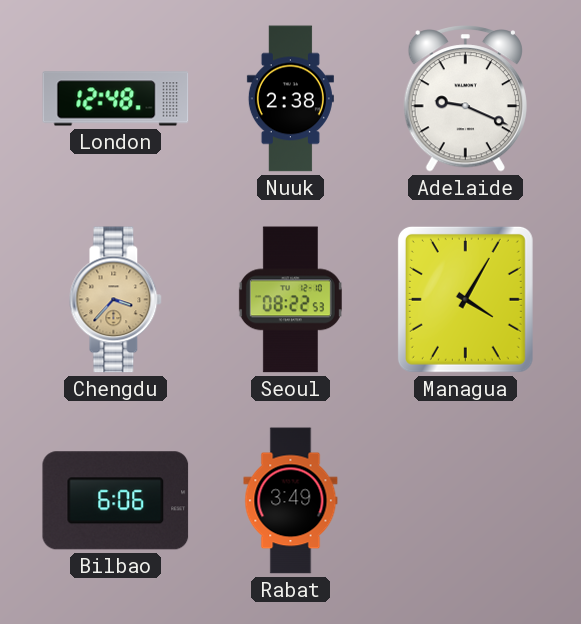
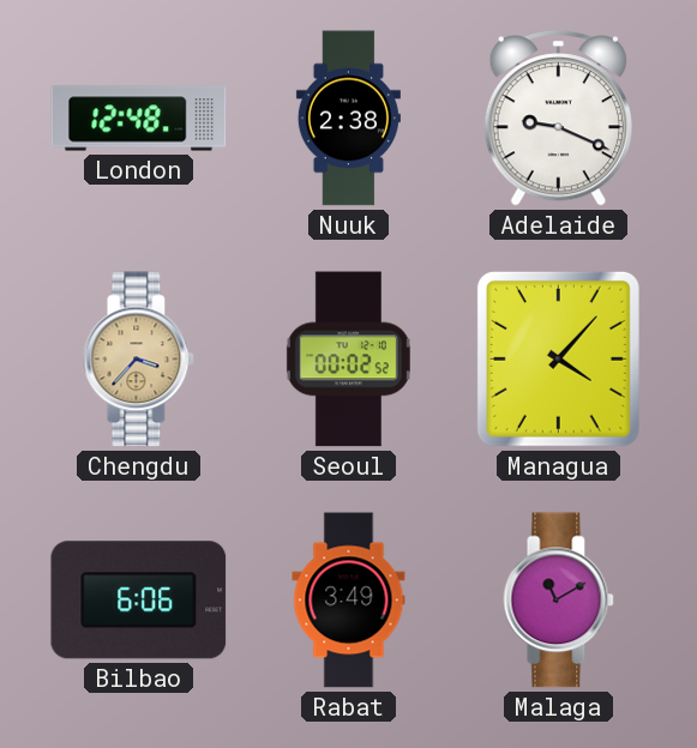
Seoul: 08:22 -> 00:02
Managua: 4:05 -> 4:07
Malaga: none -> 11:10
